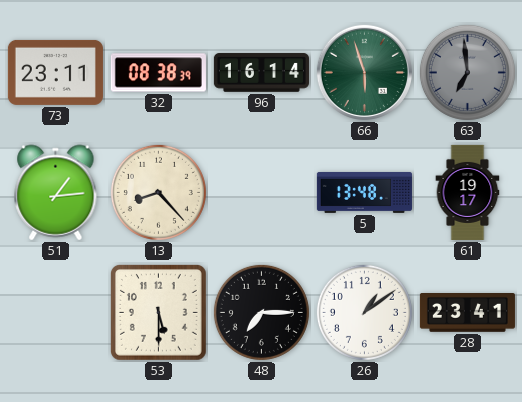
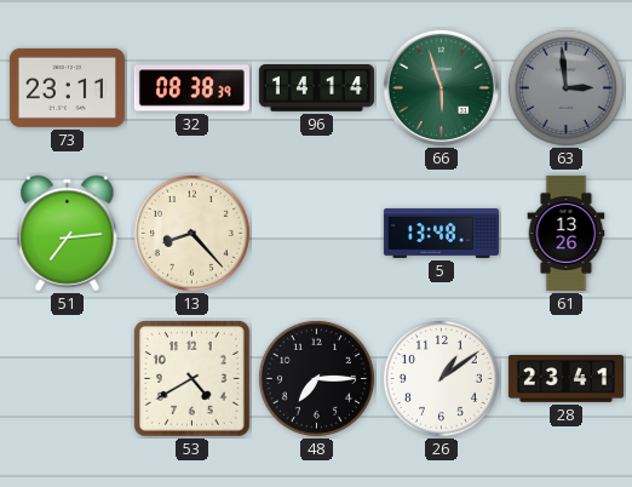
96: 16:14 -> 14:14
63: 6:59 -> 2:59
51: 1:14 -> 7:14
61: 19:17 -> 13:26
53: 5:30 -> 4:40
